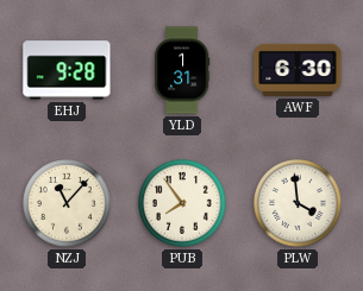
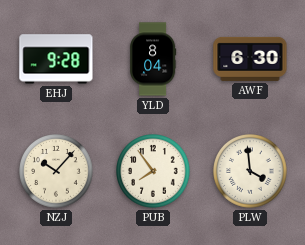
YLD: 1:31 -> 8:04
NZJ: 11:07 -> 10:07
